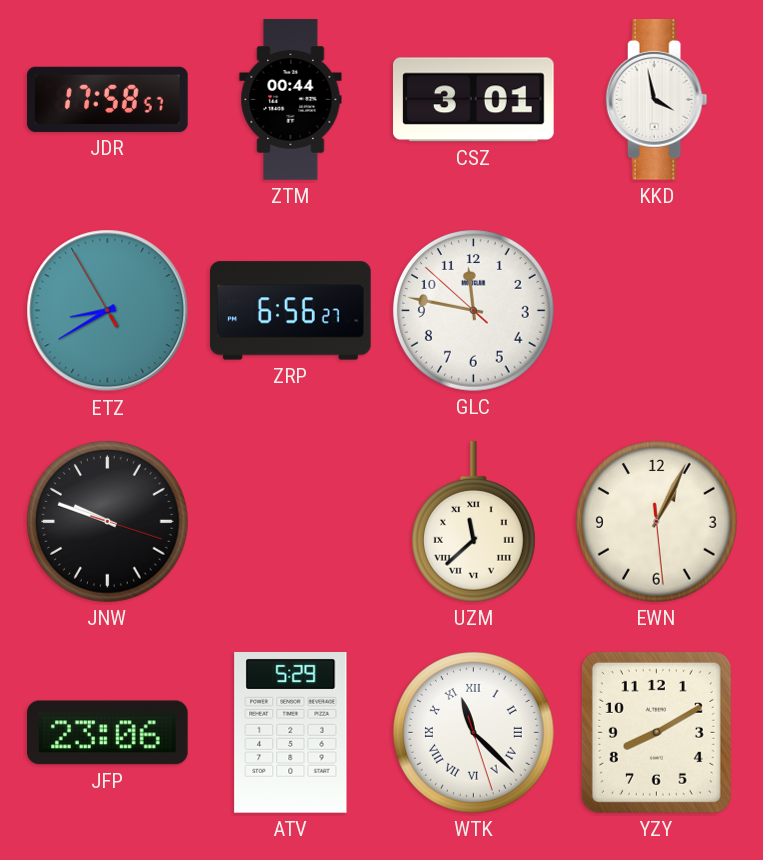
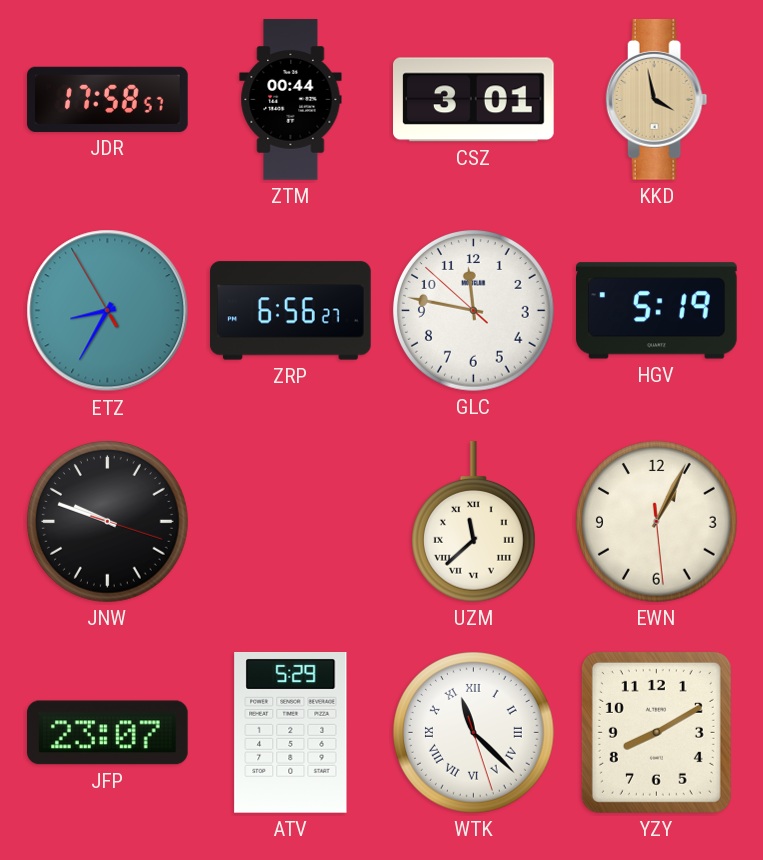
KKD dial: white -> champagne
ETZ: 8:39 -> 8:34
HGV: none -> 5:19
JFP: 23:06 -> 23:07
